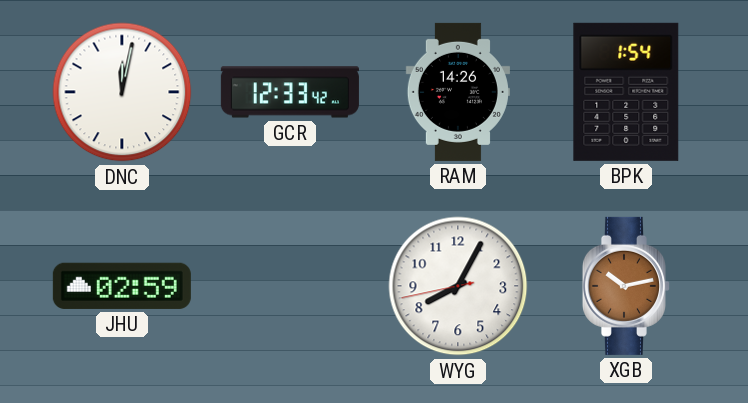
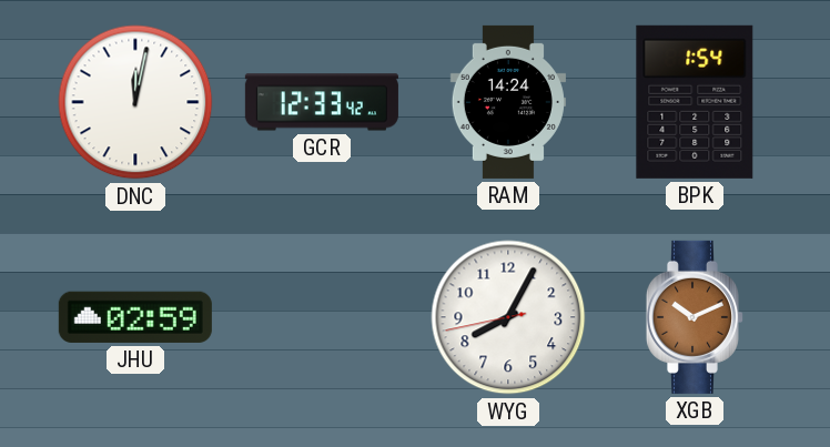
RAM: 14:26 -> 14:24
XGB: 10:13 -> 10:11
